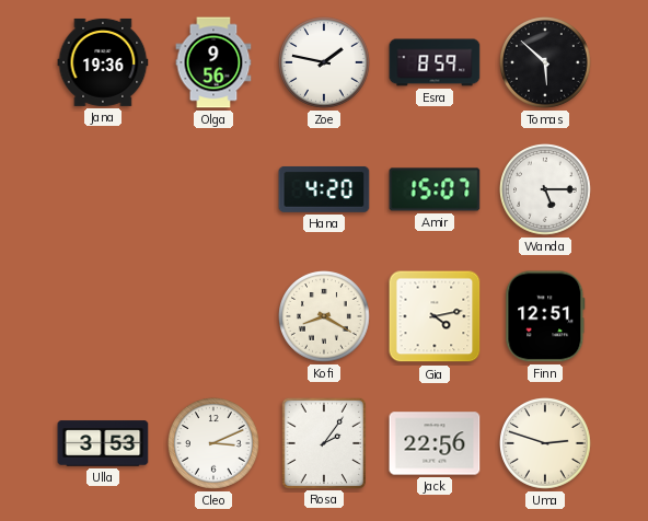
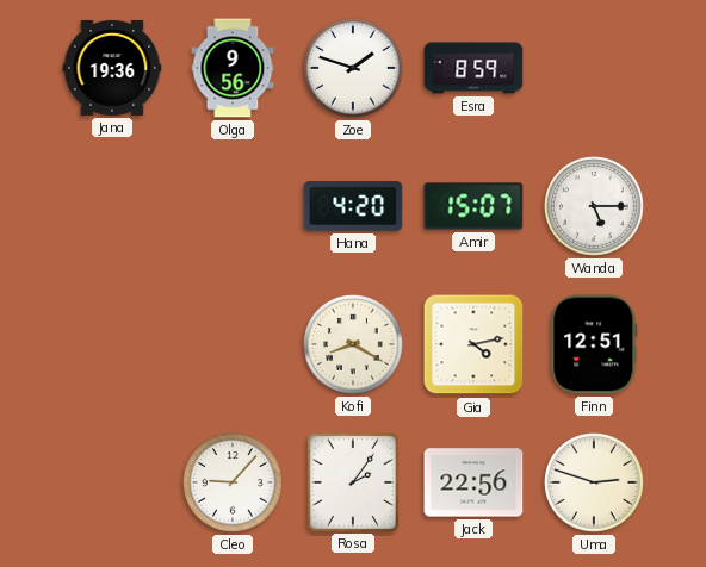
Zoe: 1:47 -> 1:48
Tomas: 5:52 -> none
Ulla: 3:53 -> none
Cleo: 3:11 -> 9:07
